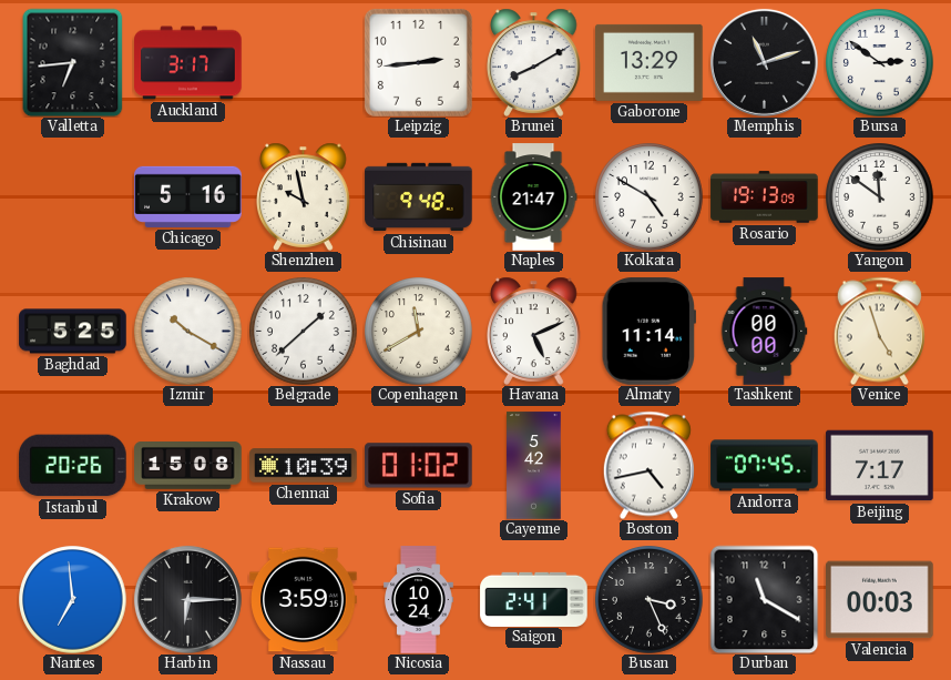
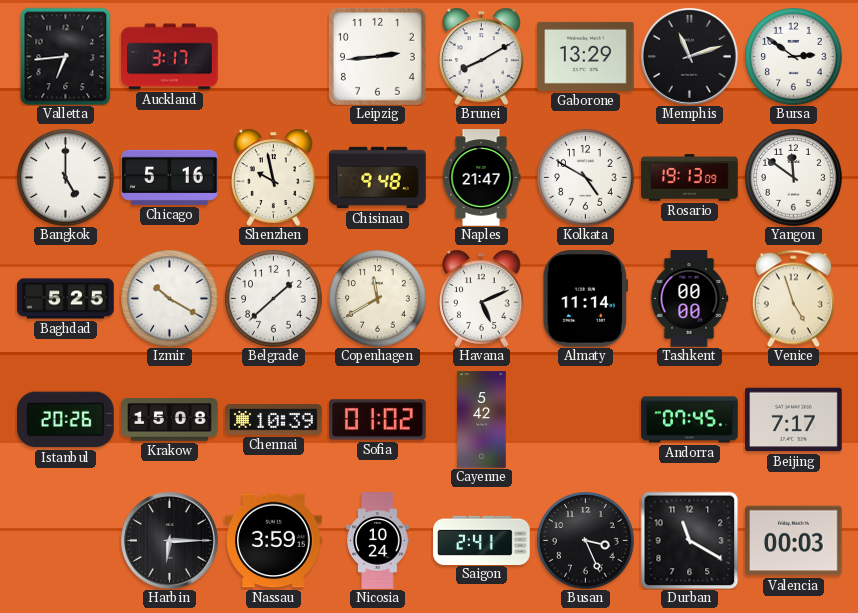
Bangkok: none -> 5:00
Boston: 4:43 -> none
Nantes: 6:59 -> none
